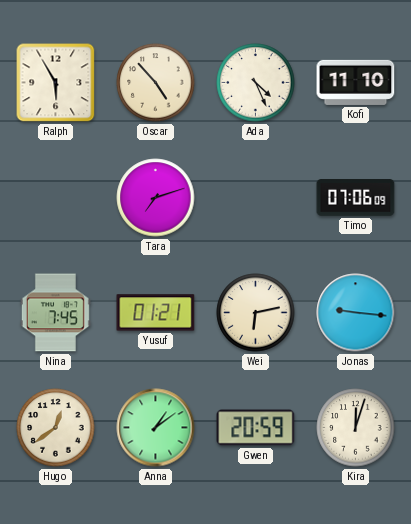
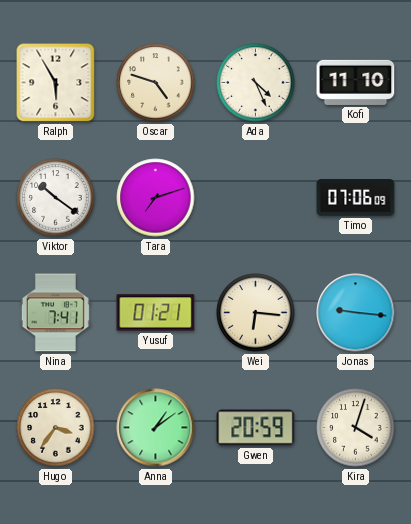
Oscar: 4:53 -> 4:48
Viktor: none -> 10:21
Nina: 7:45 -> 7:41
Wei: 6:13 -> 6:16
Hugo: 12:39 -> 3:36
Kira: 12:03 -> 4:03
